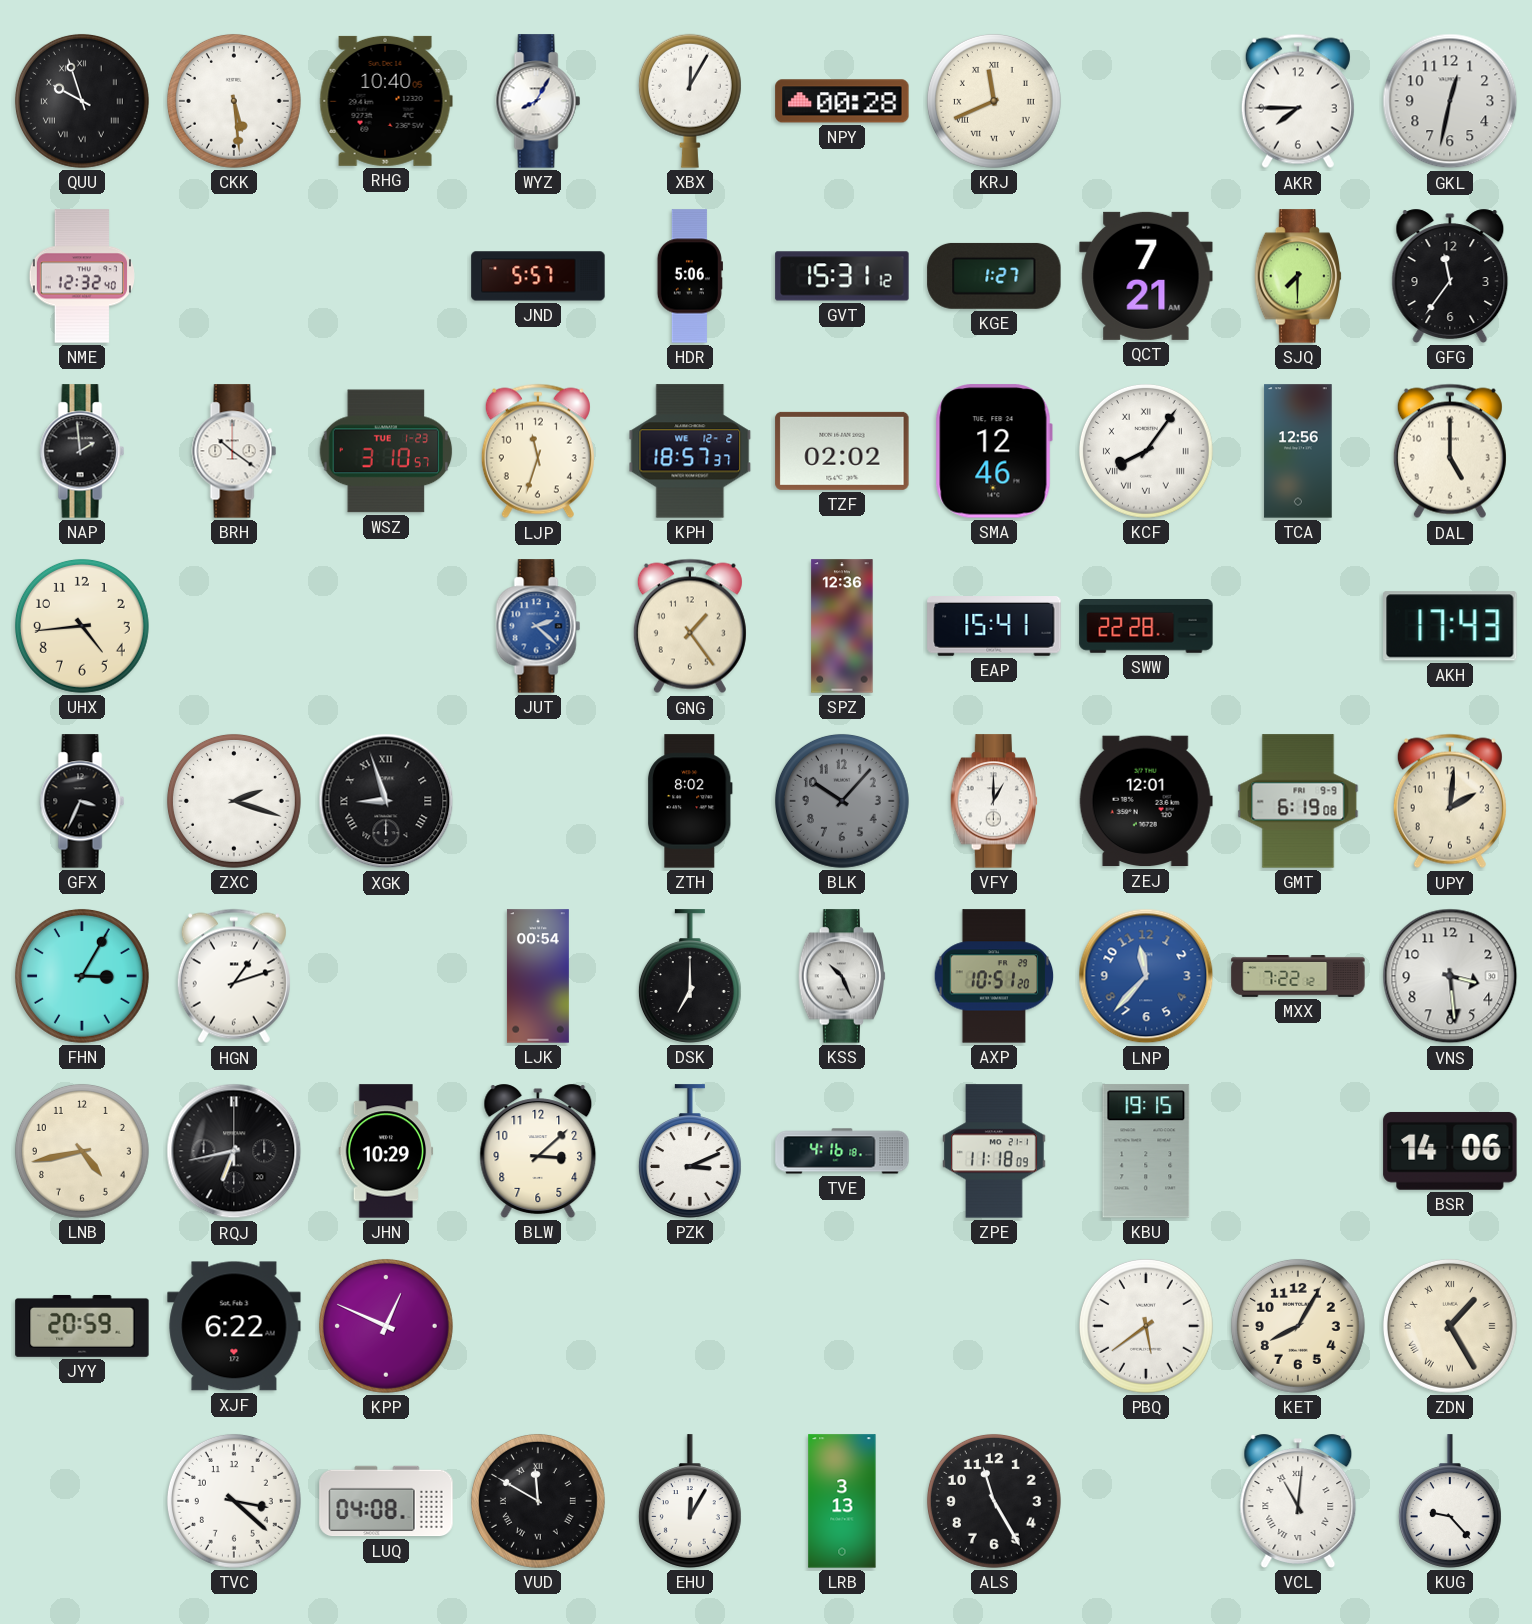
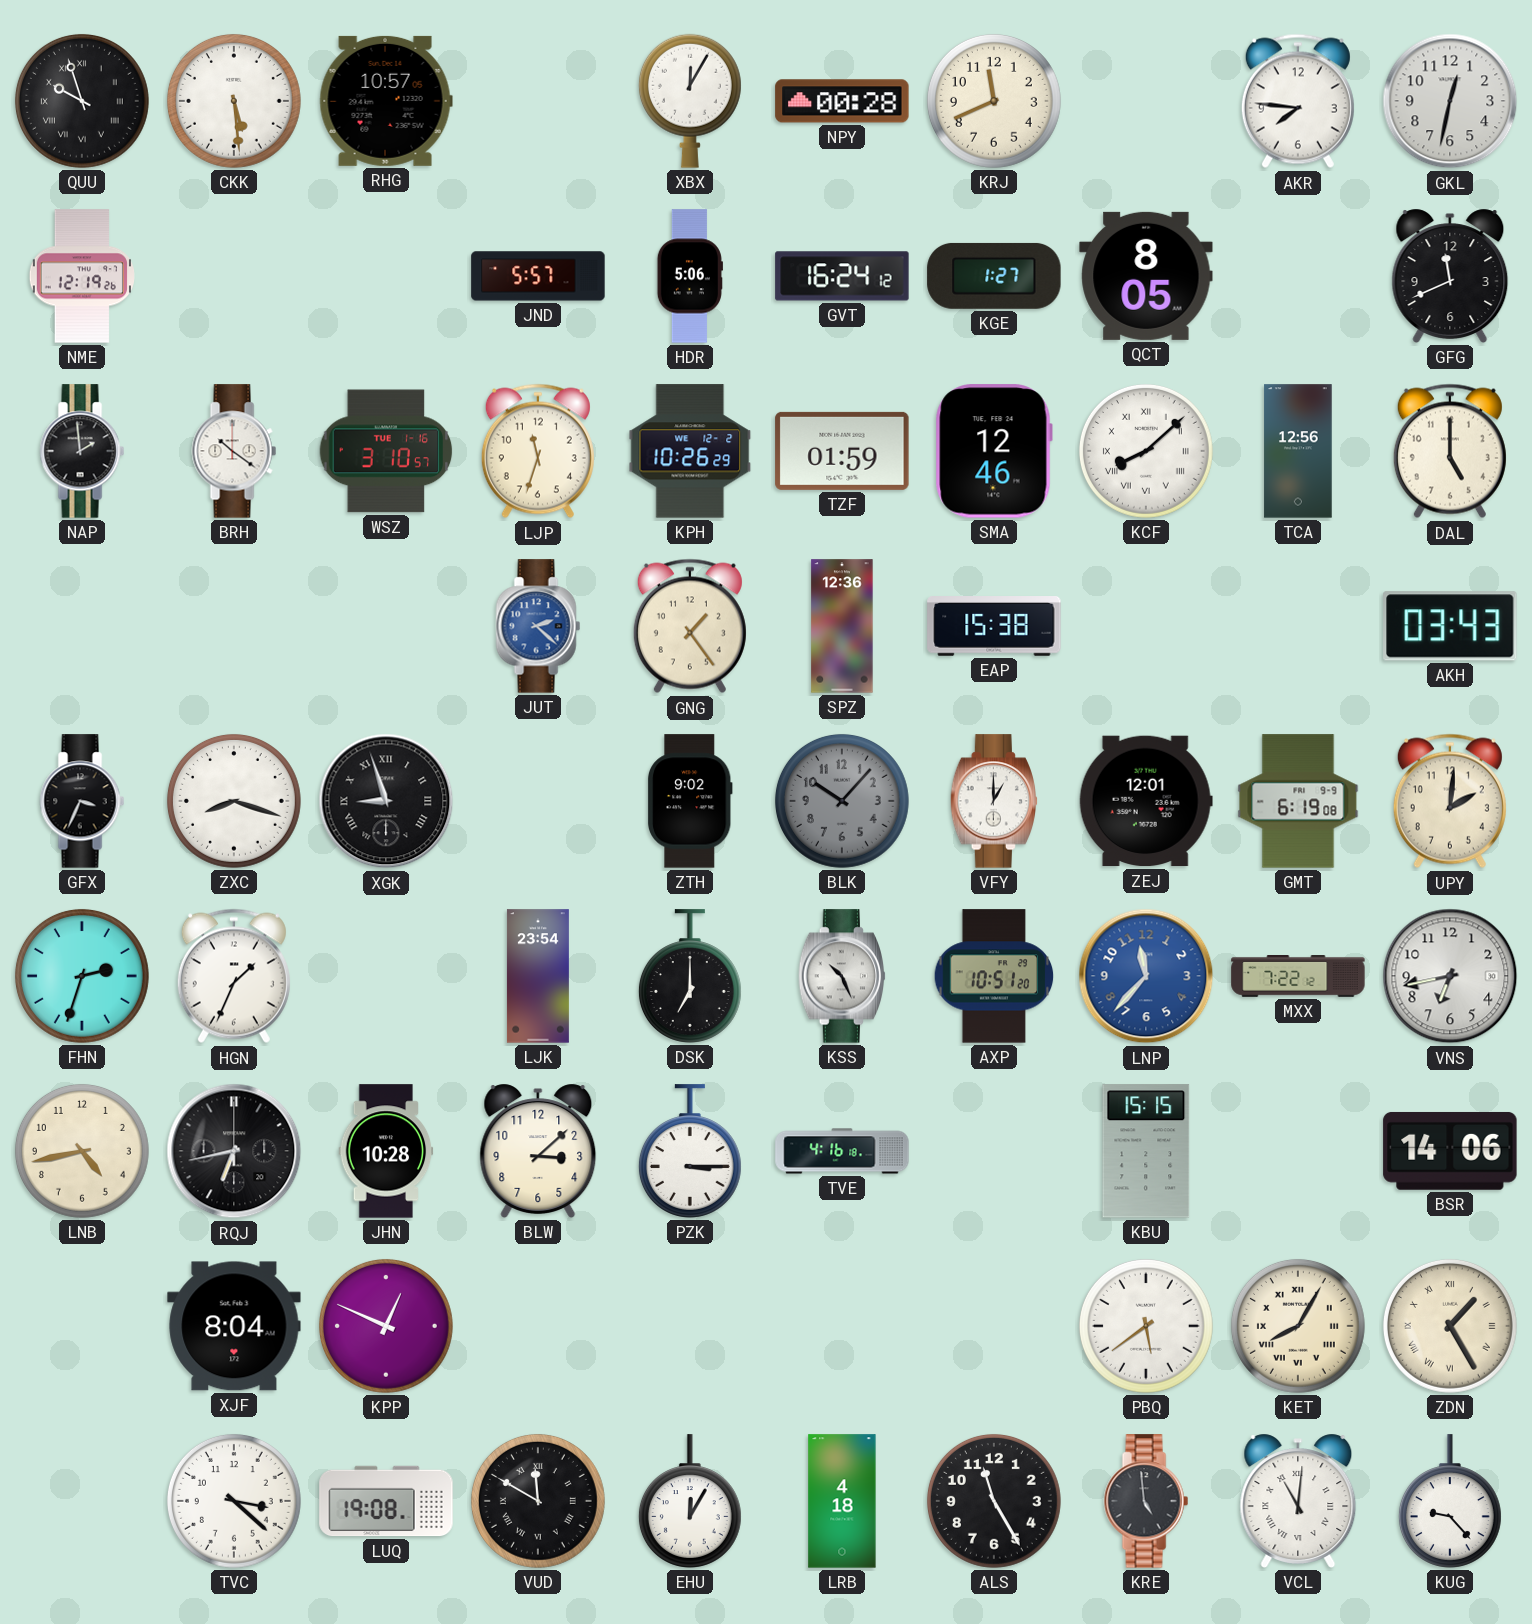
RHG: 10:40 -> 10:57
WYZ: 8:05 -> none
KRJ numerals: Roman -> Arabic
AKR: 7:45 -> 7:46
NME: 12:32 -> 12:19
GVT: 15:31 -> 16:24
QCT: 7:21 -> 8:05
SJQ: 7:30 -> none
GFG: 11:36 -> 11:41
WSZ date: TUE 1-23 -> TUE 1-16
KPH: 18:57 -> 10:26
TZF: 02:02 -> 01:59
KCF: 8:06 -> 8:08
UHX: 4:44 -> none
EAP: 15:41 -> 15:38
SWW: 22:28 -> none
AKH: 17:43 -> 03:43
ZXC: 2:18 -> 8:18
ZTH: 8:02 -> 9:02
FHN: 3:05 -> 2:33
HGN: 1:12 -> 1:34
LJK: 00:54 -> 23:54
VNS: 3:29 -> 6:43
JHN: 10:29 -> 10:28
PZK: 3:11 -> 3:15
ZPE: 11:18 -> none
KBU: 19:15 -> 15:15
JYY: 20:59 -> none
XJF: 6:22 -> 8:04
KET numerals: Arabic -> Roman
LUQ: 04:08 -> 19:08
LRB: 3:13 -> 4:18
KRE: none -> 4:59
